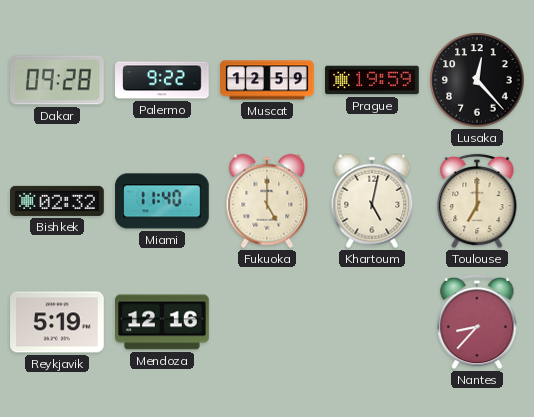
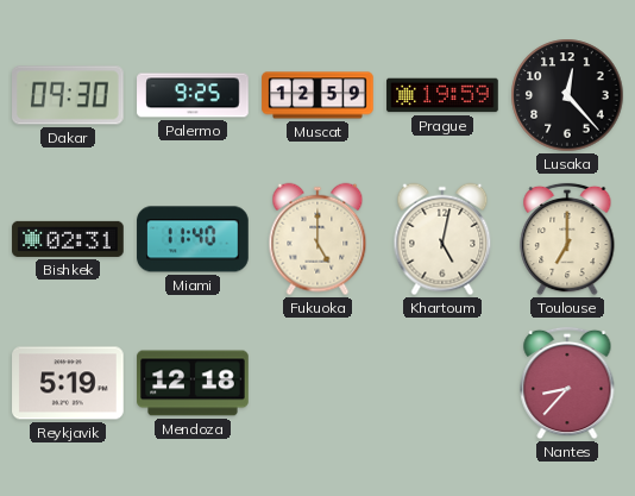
Dakar: 09:28 -> 09:30
Palermo: 9:22 -> 9:25
Bishkek: 02:32 -> 02:31
Mendoza: 12:16 -> 12:18
